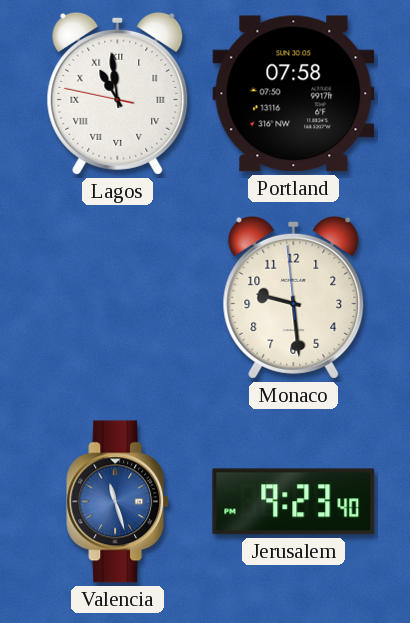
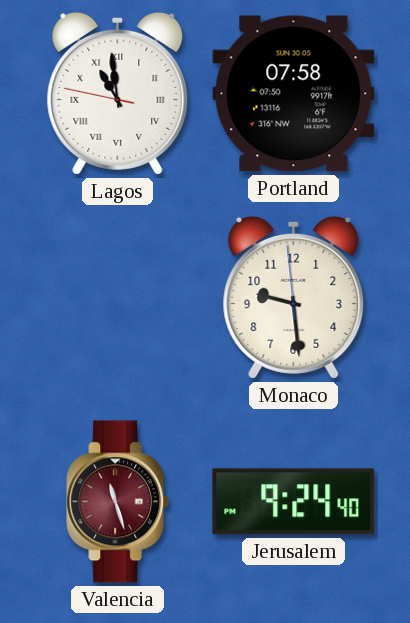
Valencia dial: blue -> burgundy
Jerusalem: 9:23 -> 9:24
